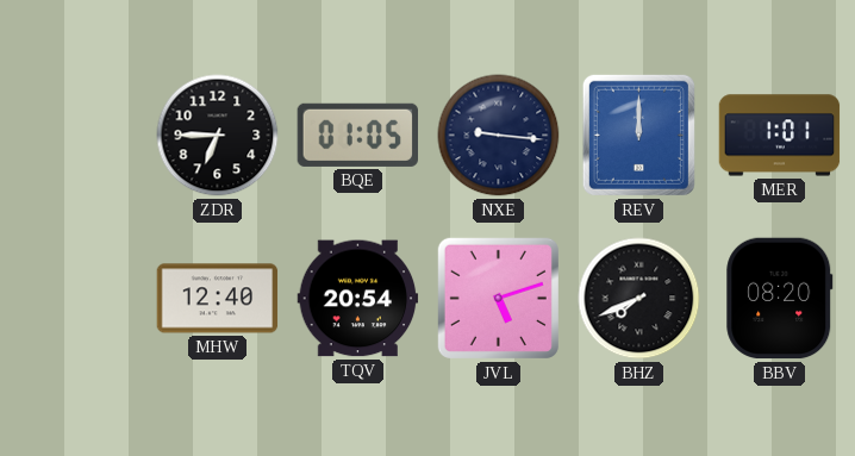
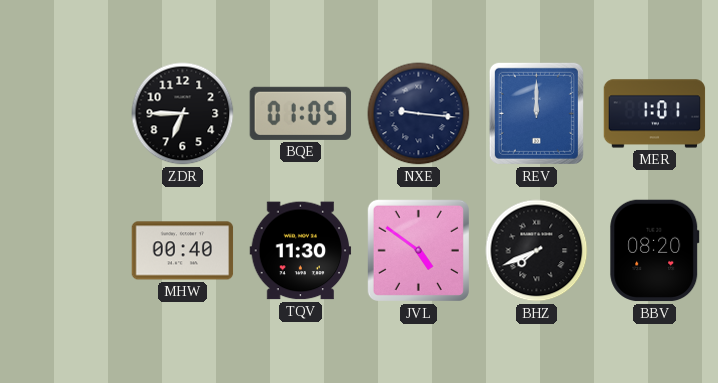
MHW: 12:40 -> 00:40
TQV: 20:54 -> 11:30
JVL: 5:12 -> 4:51
